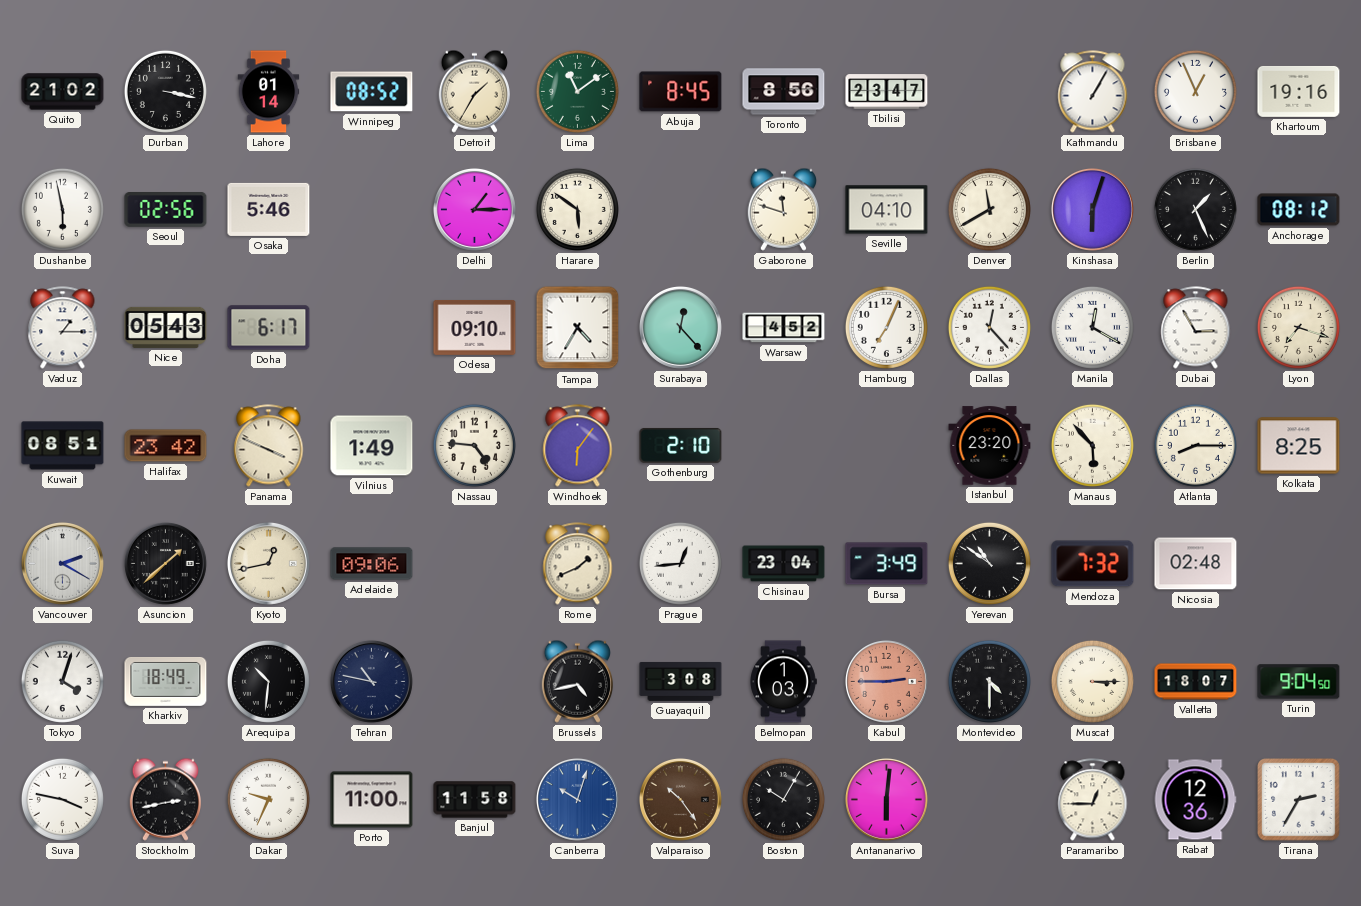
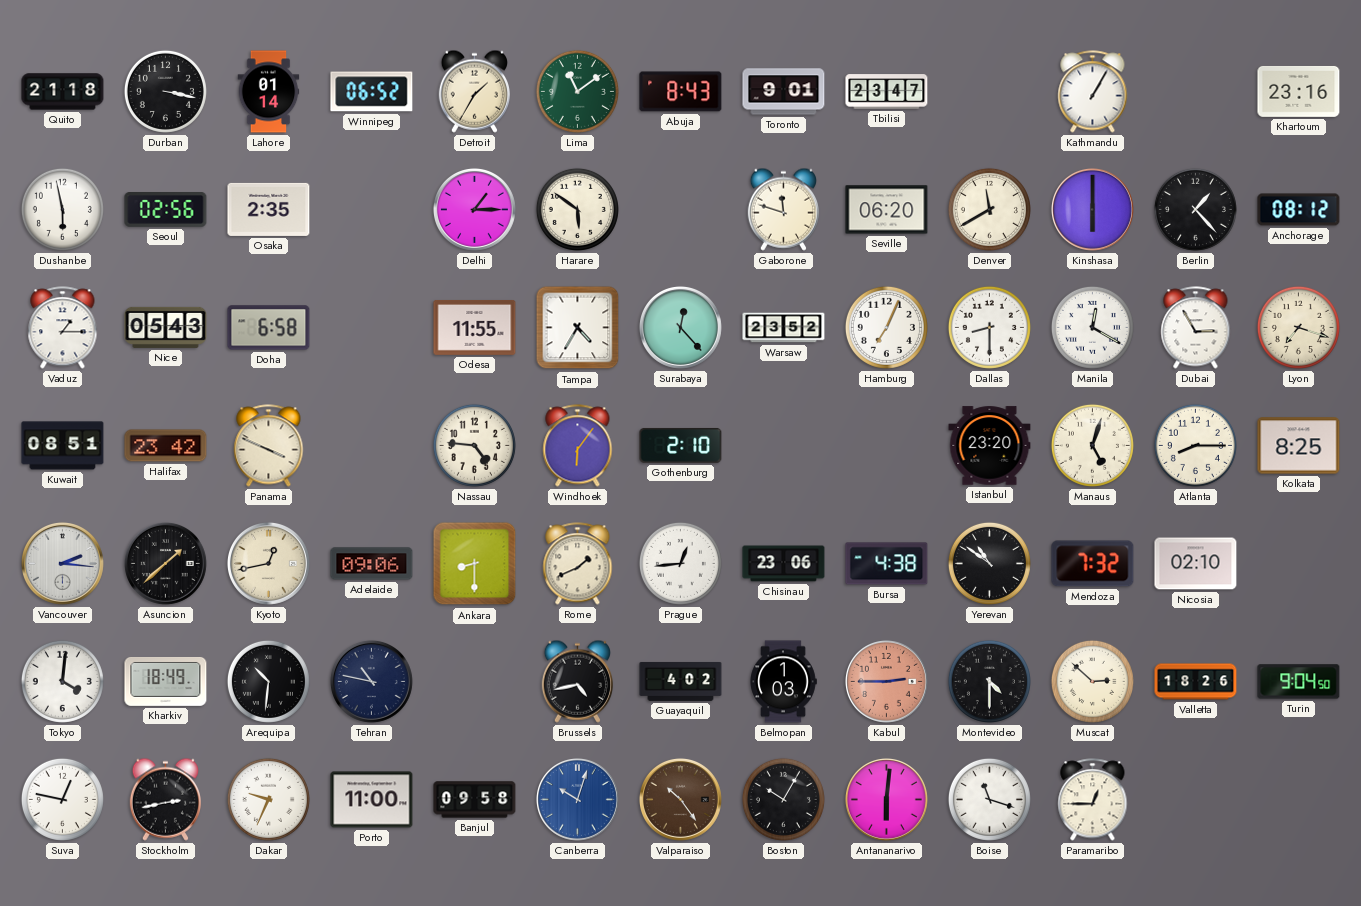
Quito: 21:02 -> 21:18
Winnipeg: 08:52 -> 06:52
Abuja: 8:45 -> 8:43
Toronto: 8:56 -> 9:01
Brisbane: 12:56 -> none
Khartoum: 19:16 -> 23:16
Osaka: 5:46 -> 2:35
Seville: 04:10 -> 06:20
Kinshasa: 6:03 -> 6:00
Berlin: 1:26 -> 1:23
Doha: 6:17 -> 6:58
Odesa: 09:10 -> 11:55
Warsaw: 4:52 -> 23:52
Dallas: 12:23 -> 8:30
Vilnius: 1:49 -> none
Manaus: 5:53 -> 5:03
Vancouver: 2:20 -> 2:16
Ankara: none -> 8:30
Chisinau: 23:04 -> 23:06
Bursa: 3:49 -> 4:38
Nicosia: 02:48 -> 02:10
Tokyo: 4:03 -> 4:01
Guayaquil: 3:08 -> 4:02
Muscat: 3:15 -> 2:52
Valletta: 18:07 -> 18:26
Suva: 3:47 -> 12:47
Banjul: 11:58 -> 09:58
Boise: none -> 11:18
Rabat: 12:36 -> none
Tirana: 2:35 -> none
